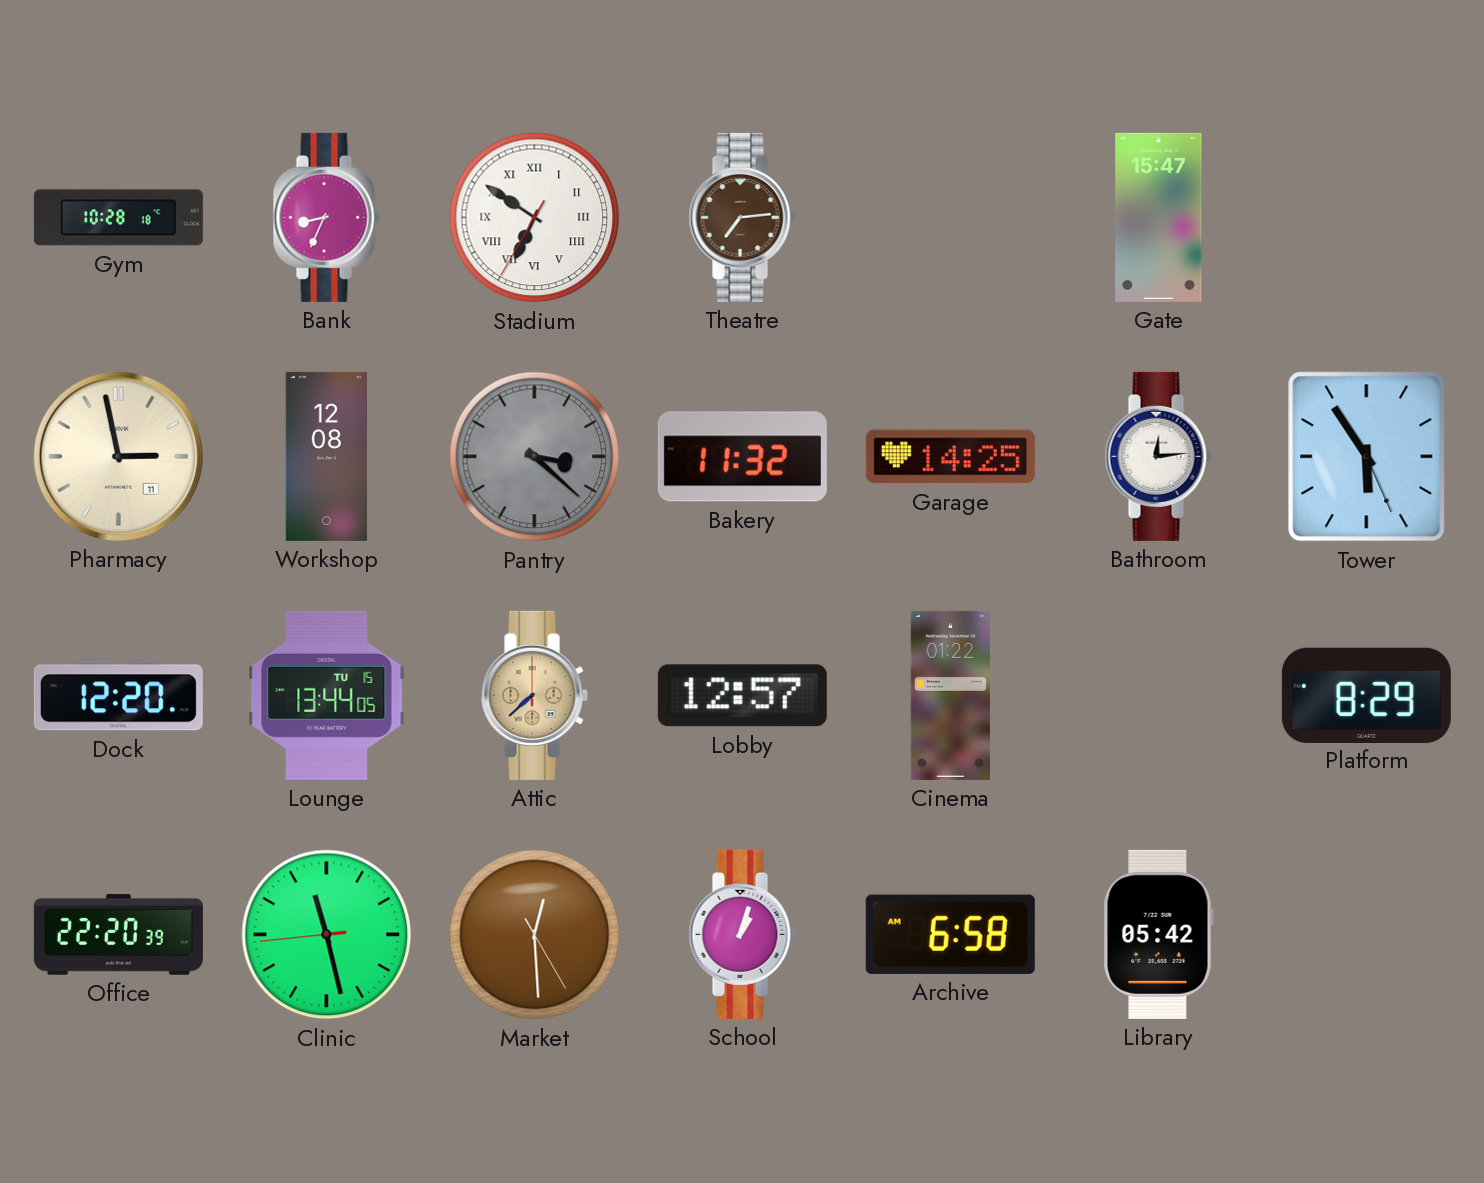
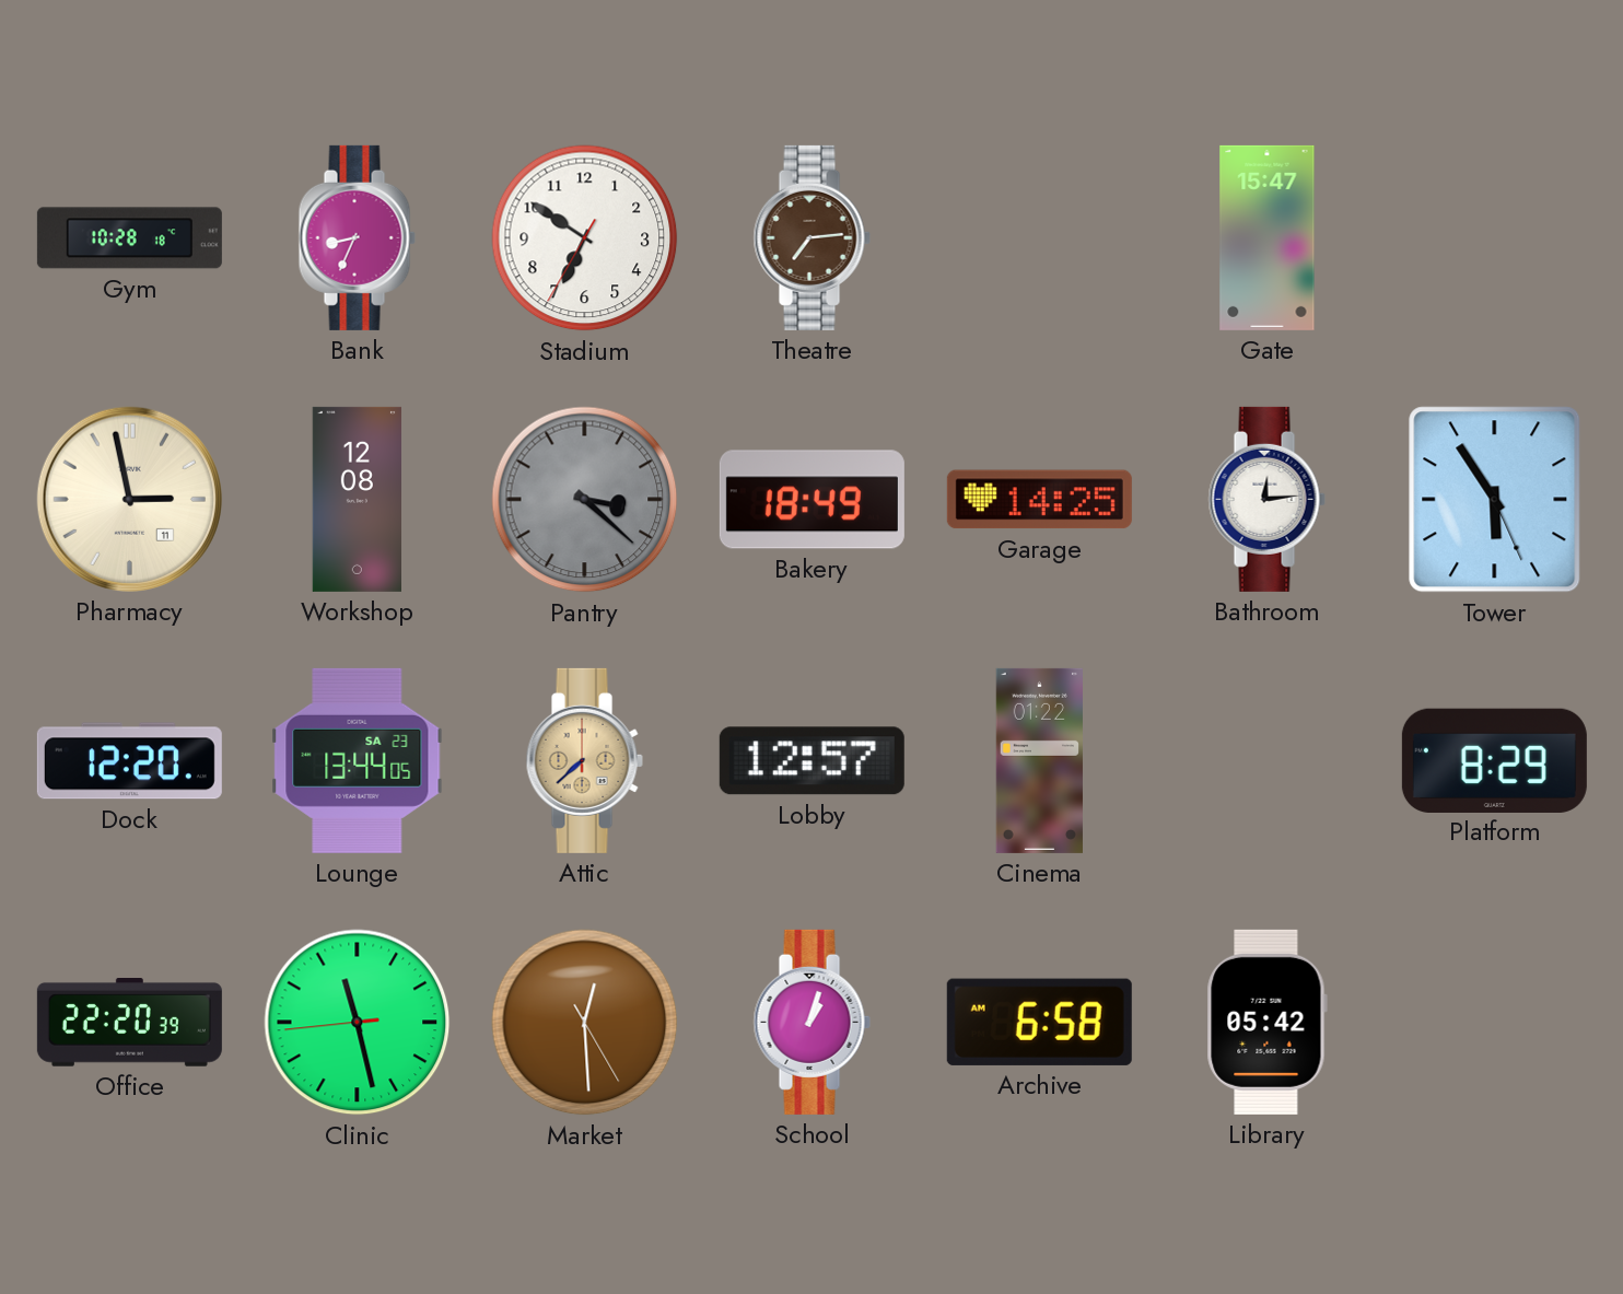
Stadium numerals: Roman -> Arabic
Bakery: 11:32 -> 18:49
Lounge date: TU 15 -> SA 23
